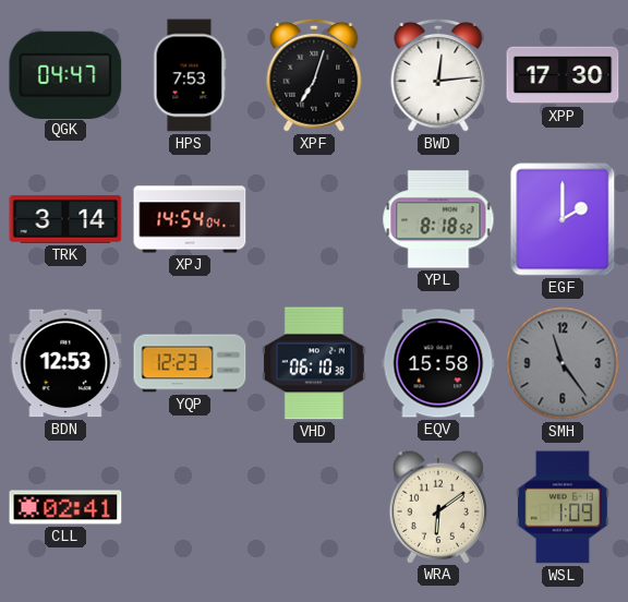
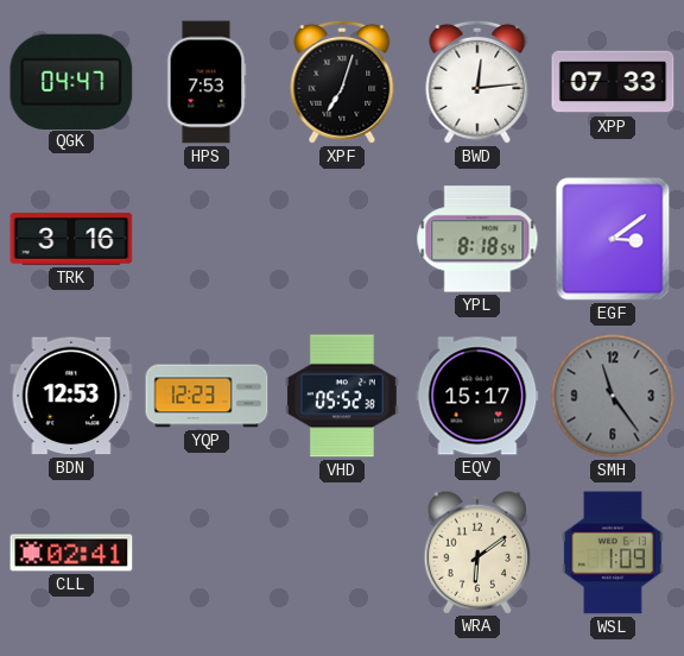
XPP: 17:30 -> 07:33
TRK: 3:14 -> 3:16
XPJ: 14:54 -> none
YPL: 8:18:52 -> 8:18:54
EGF: 2:00 -> 3:09
VHD: 06:10 -> 05:52
EQV: 15:58 -> 15:17
